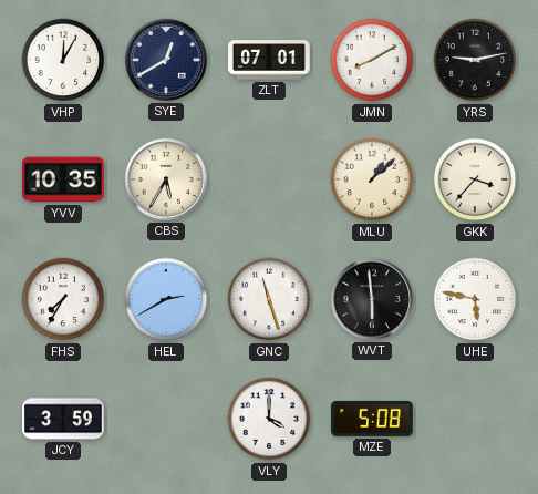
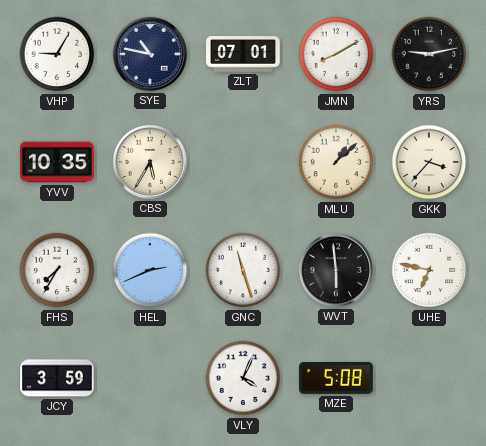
VHP: 12:05 -> 9:05
SYE: 12:40 -> 10:47
HEL: 2:40 -> 2:41
UHE: 5:47 -> 6:47
VLY: 4:00 -> 4:04
